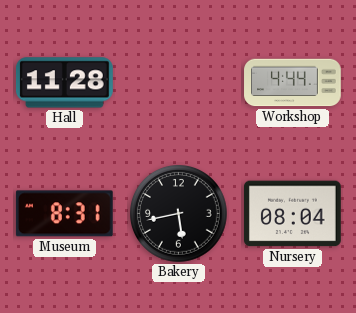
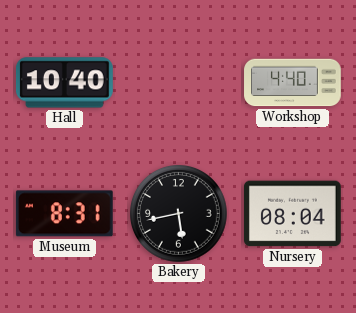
Hall: 11:28 -> 10:40
Workshop: 4:44 -> 4:40
